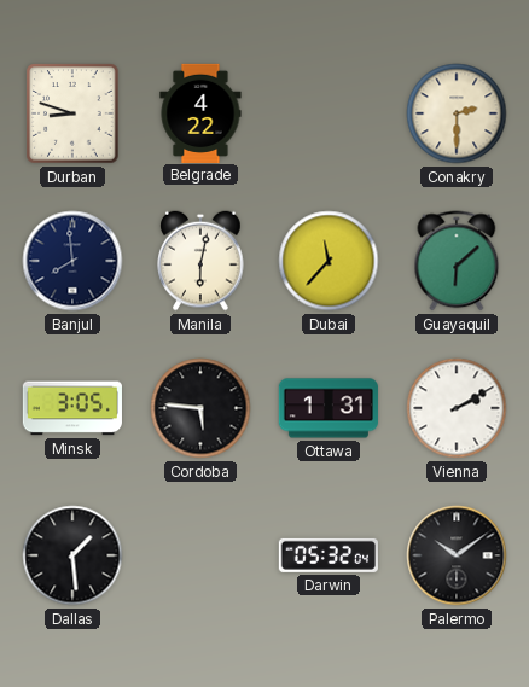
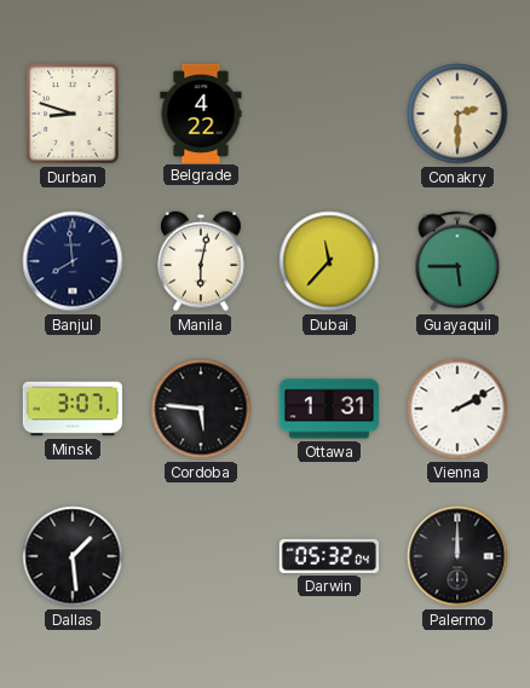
Guayaquil: 6:08 -> 5:45
Minsk: 3:05 -> 3:07
Palermo: 10:09 -> 12:00
